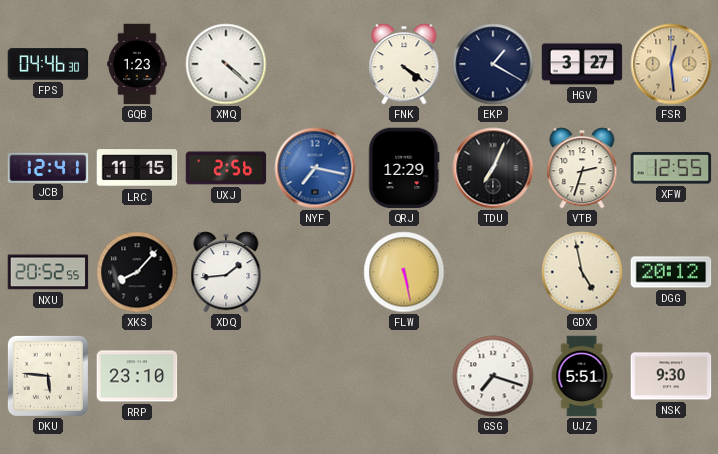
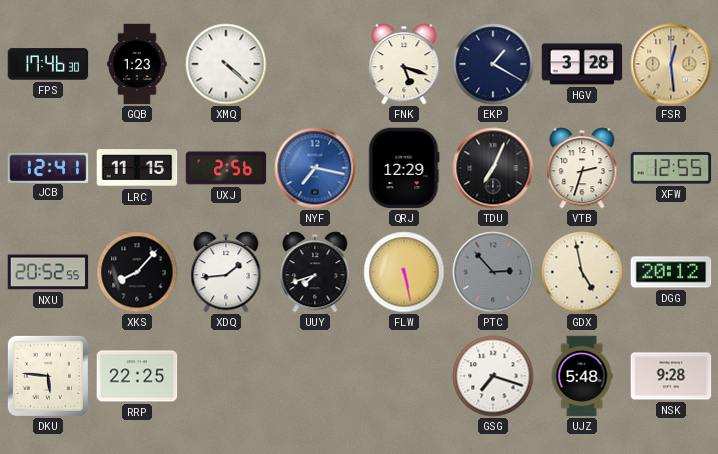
FPS: 04:46 -> 17:46
FNK: 4:21 -> 5:18
HGV: 3:27 -> 3:28
UUY: none -> 7:42
PTC: none -> 2:53
RRP: 23:10 -> 22:25
UJZ: 5:51 -> 5:48
NSK: 9:30 -> 9:28
